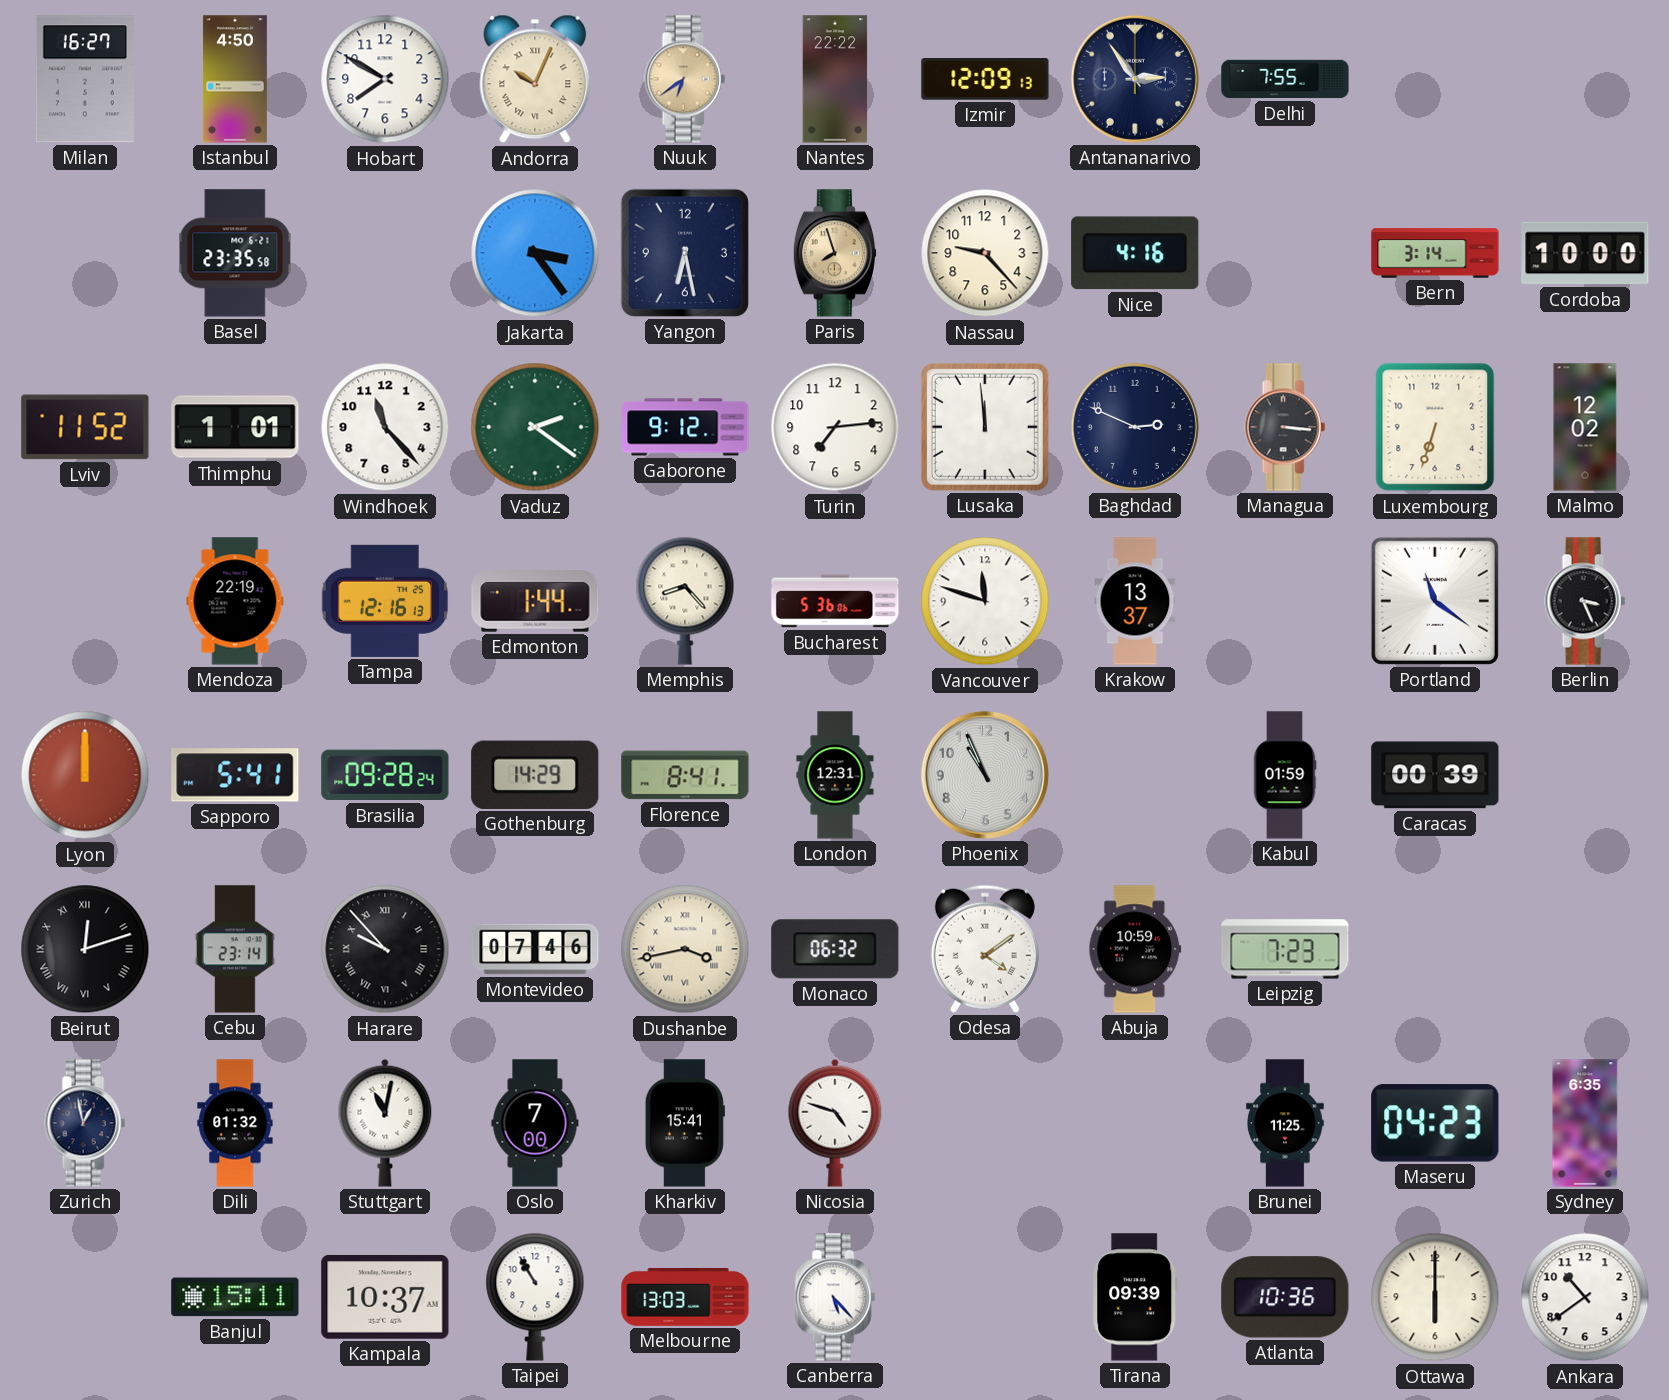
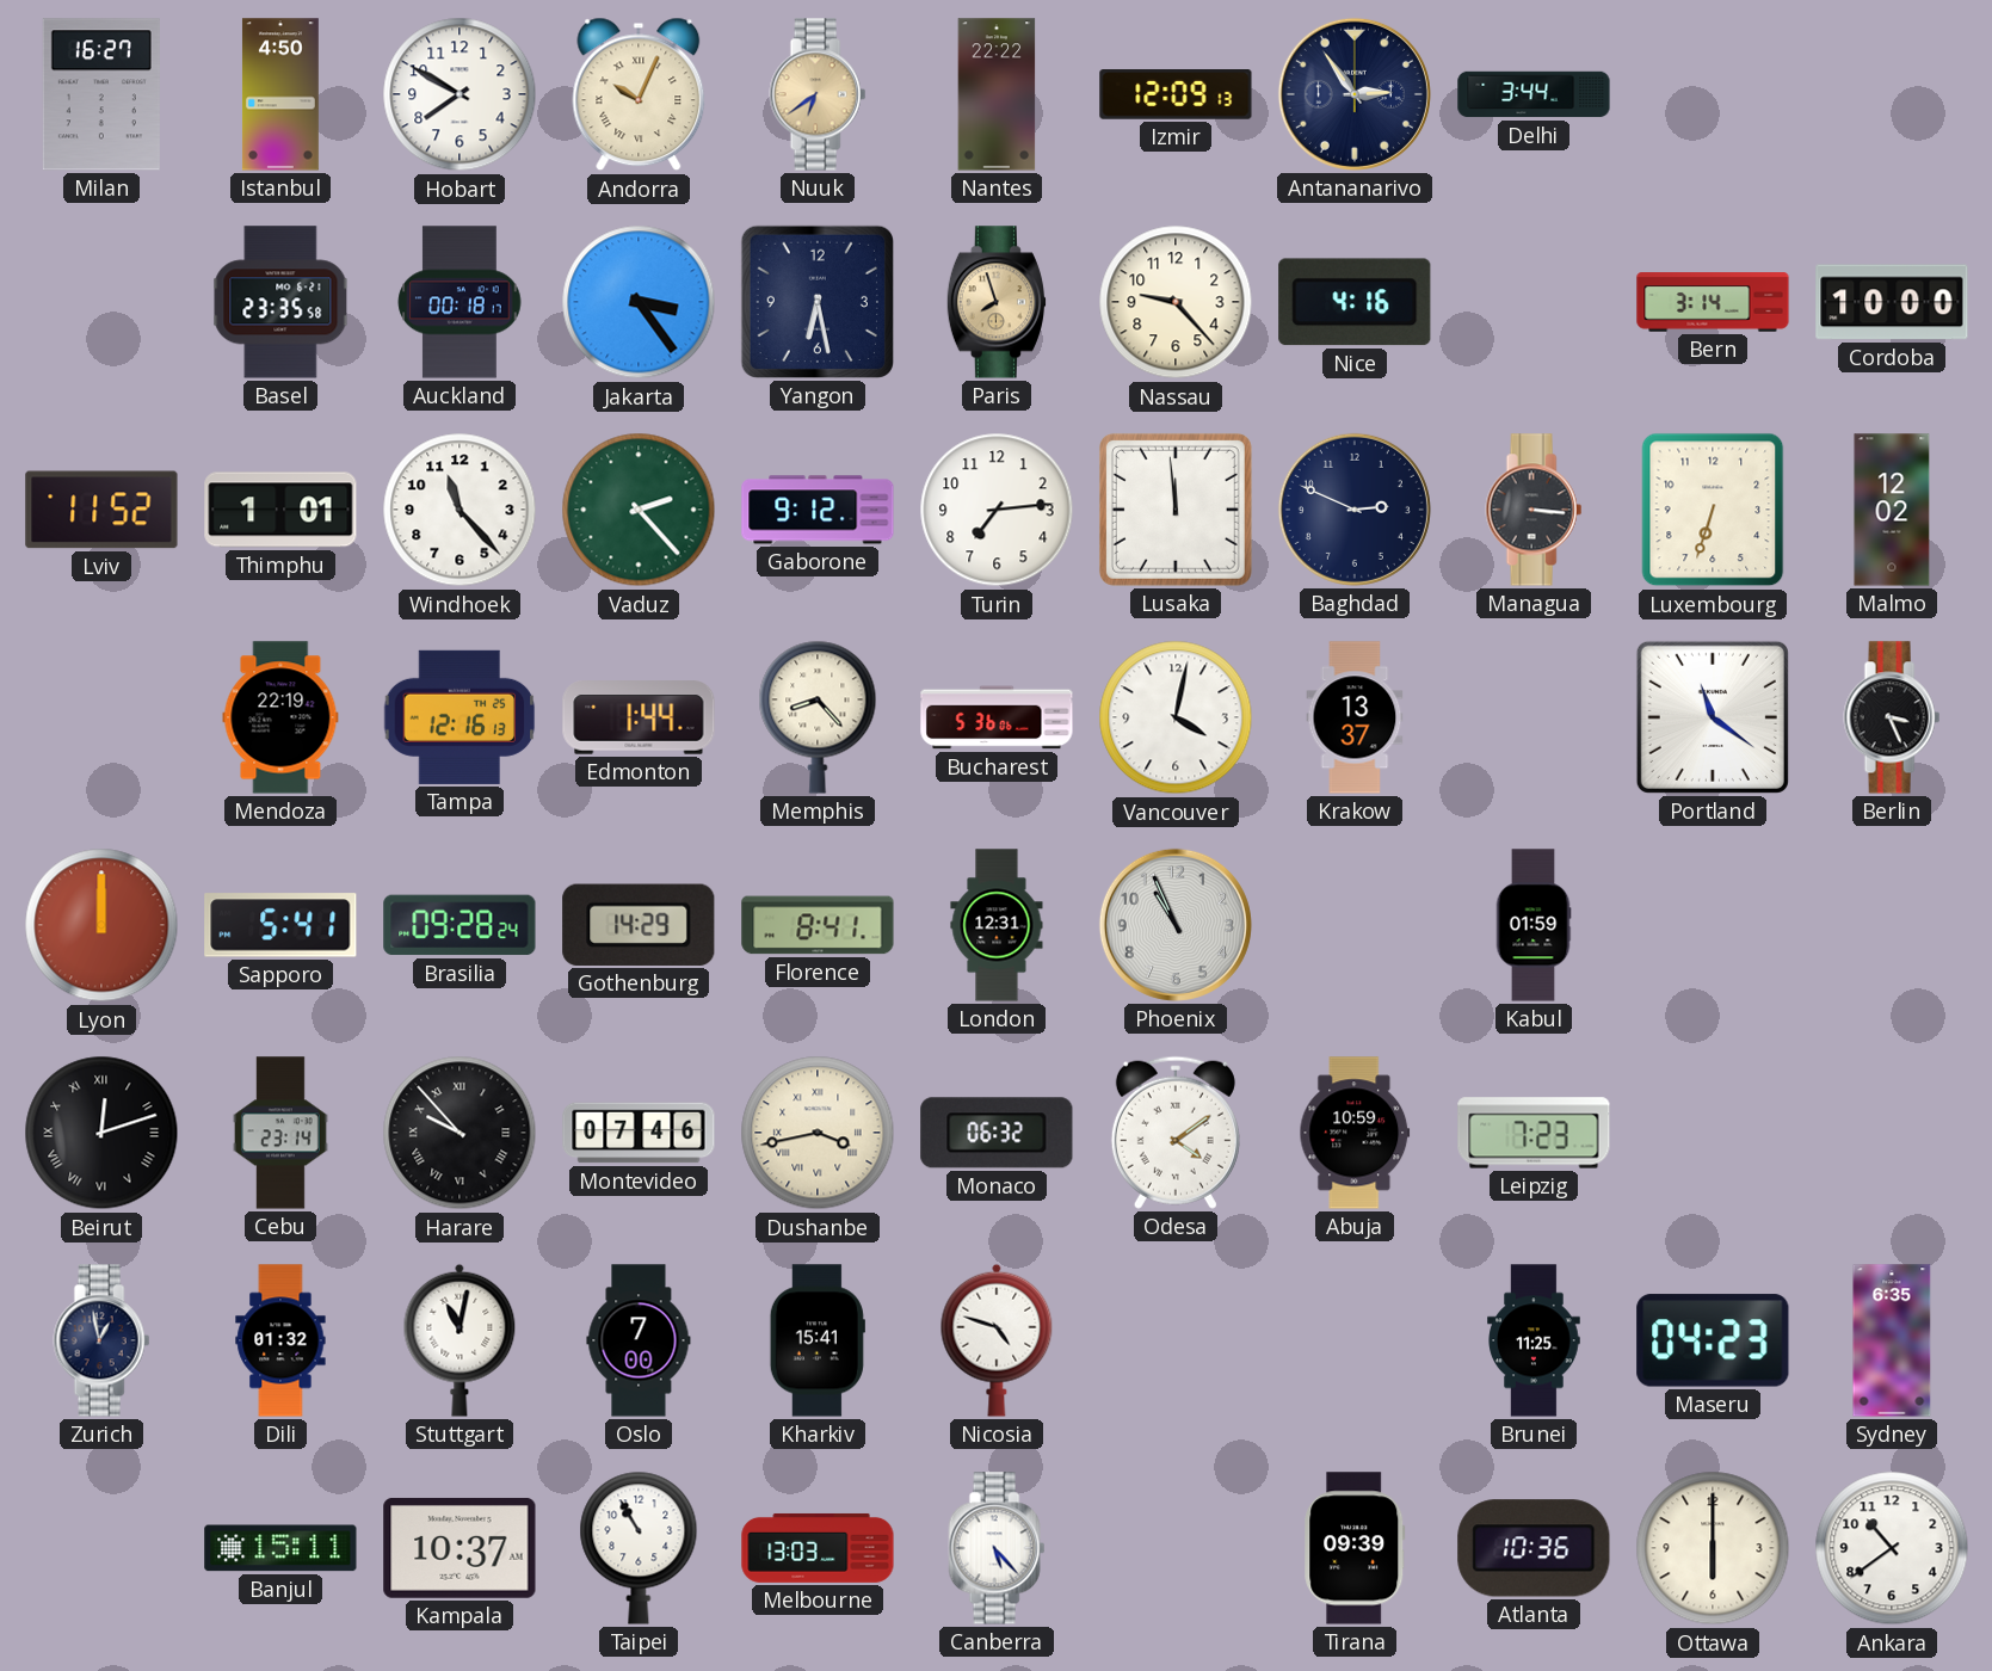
Delhi: 7:55 -> 3:44
Auckland: none -> 00:18
Vaduz: 2:21 -> 2:23
Vancouver: 11:48 -> 4:02
Caracas: 00:39 -> none
